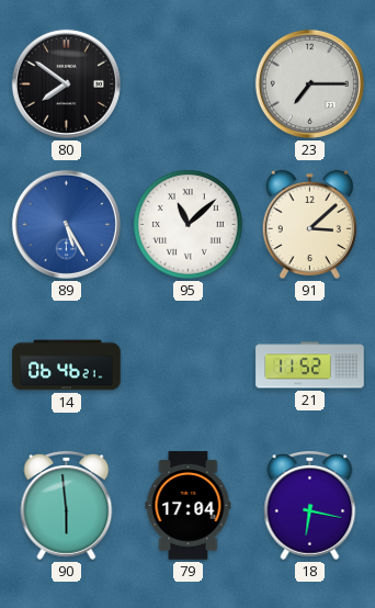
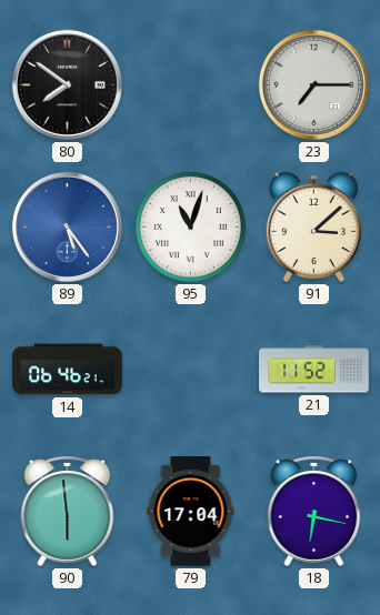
89: 5:25 -> 5:24
95: 11:08 -> 11:03
